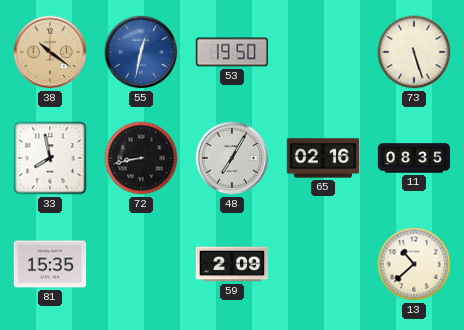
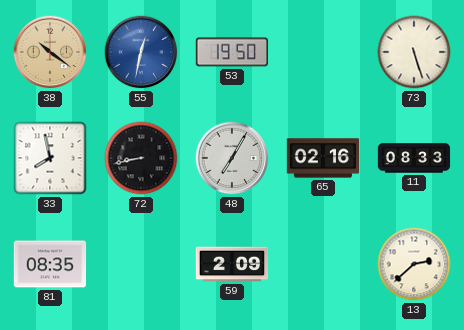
11: 08:35 -> 08:33
81: 15:35 -> 08:35
13: 10:38 -> 2:38
